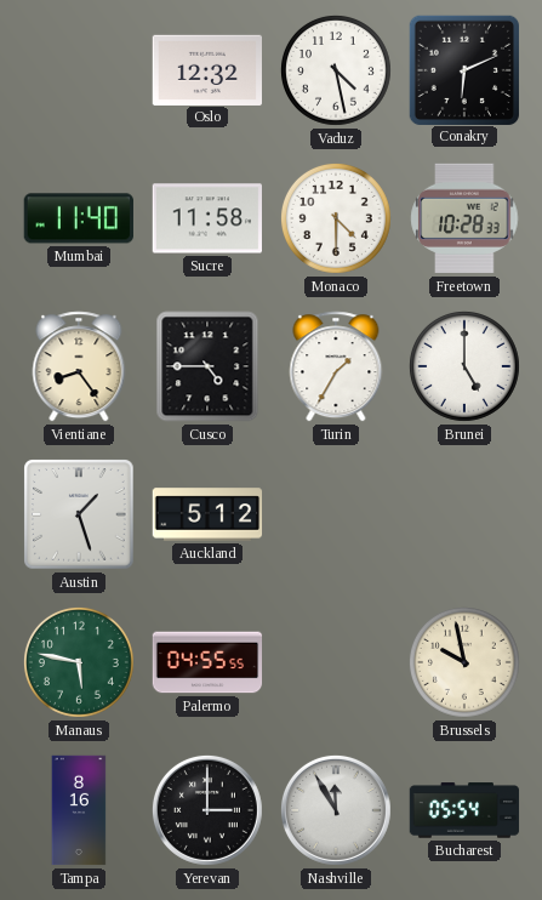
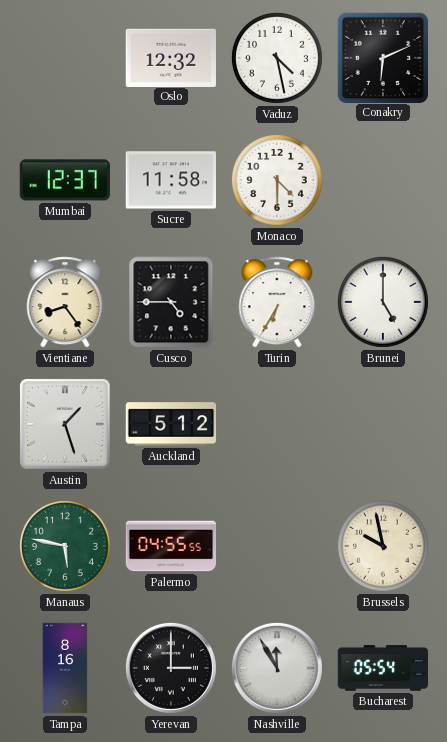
Mumbai: 11:40 -> 12:37
Freetown: 10:28 -> none
Turin: 1:35 -> 6:35
